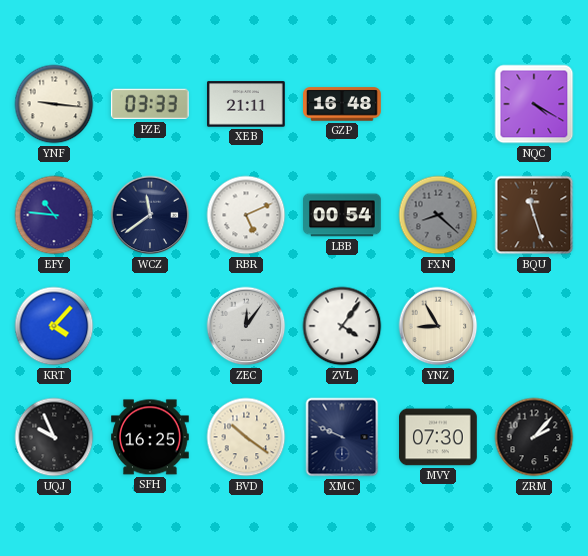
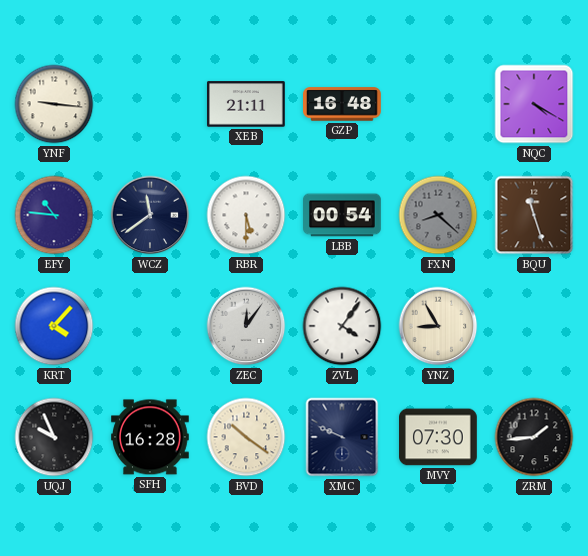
PZE: 03:33 -> none
RBR: 5:11 -> 5:30
SFH: 16:25 -> 16:28
ZRM: 2:07 -> 1:44
